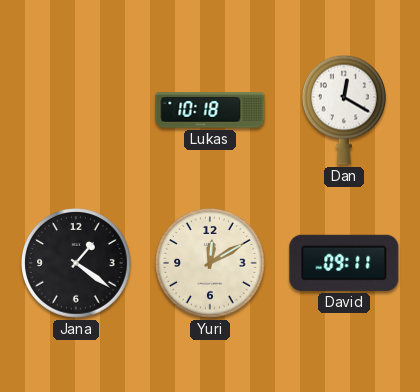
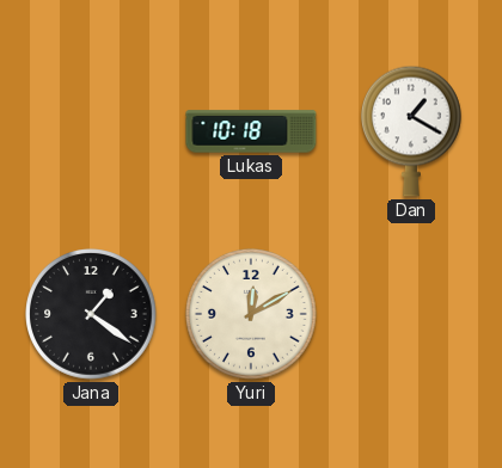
Dan: 12:20 -> 1:20
David: 09:11 -> none
